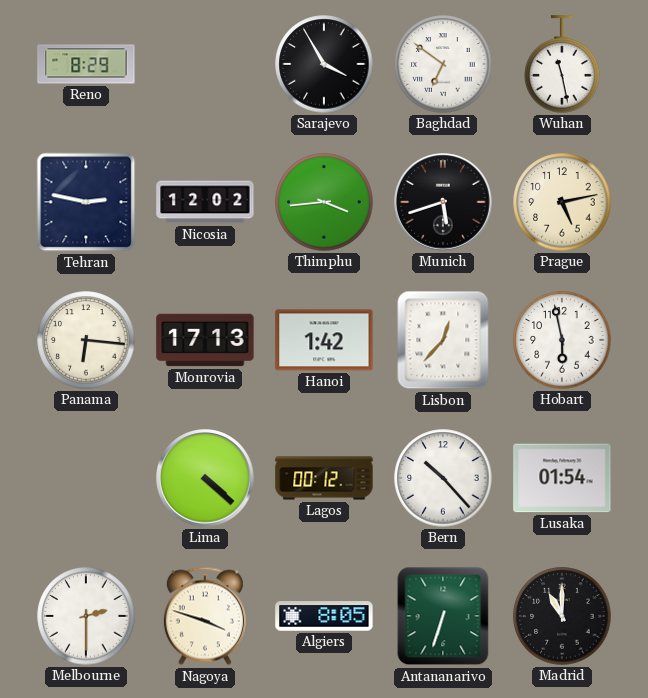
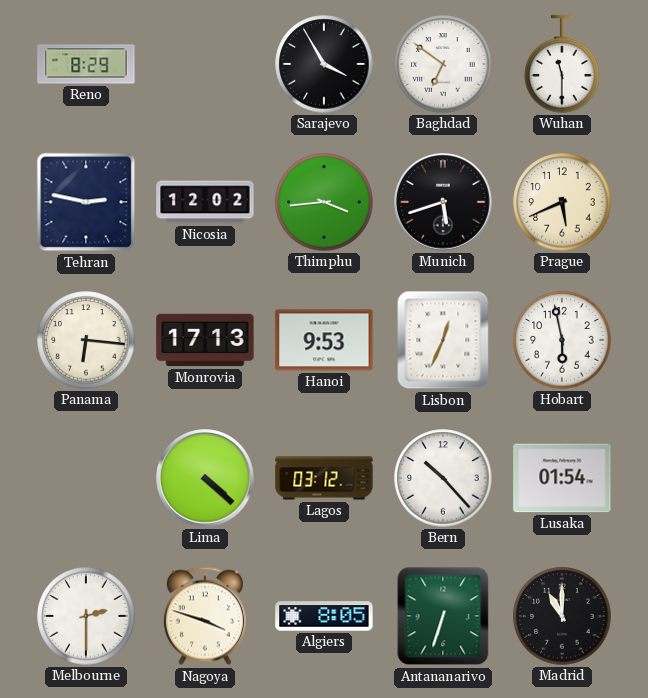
Wuhan: 11:28 -> 11:30
Prague: 5:13 -> 5:41
Hanoi: 1:42 -> 9:53
Lisbon: 12:37 -> 12:34
Lagos: 00:12 -> 03:12
